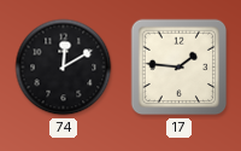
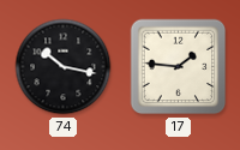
74: 12:10 -> 10:17
